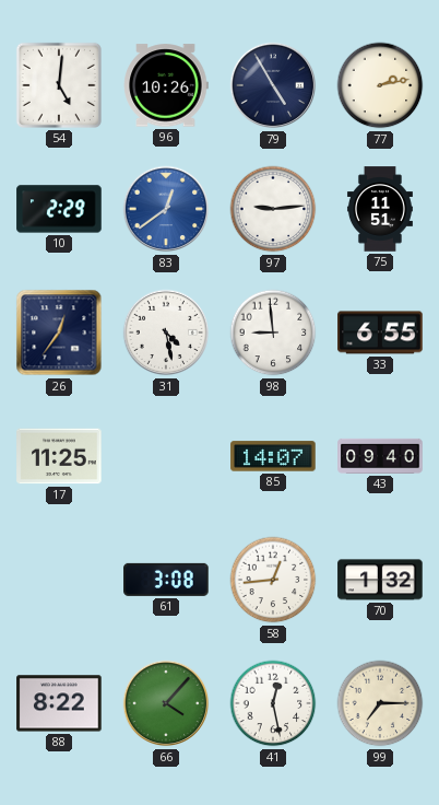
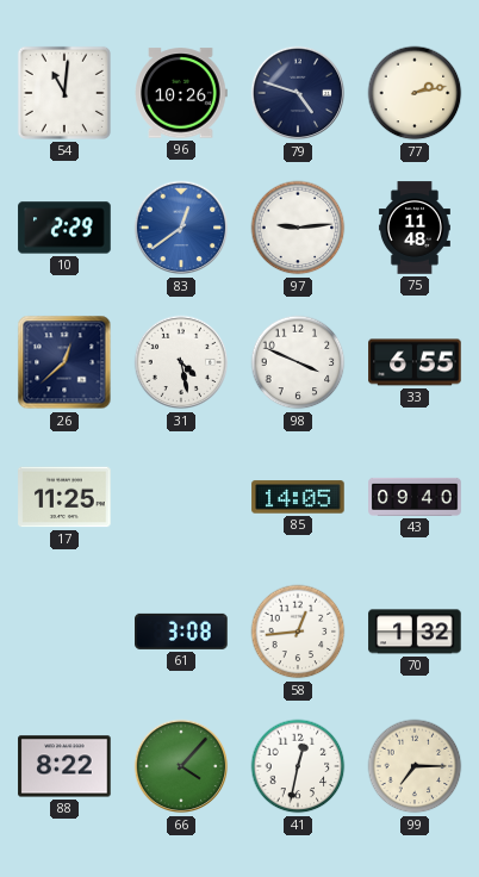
54: 5:01 -> 11:01
79: 4:55 -> 4:48
75: 11:51 -> 11:48
26: 12:36 -> 12:38
98: 8:59 -> 3:49
85: 14:07 -> 14:05
41: 12:28 -> 12:32
